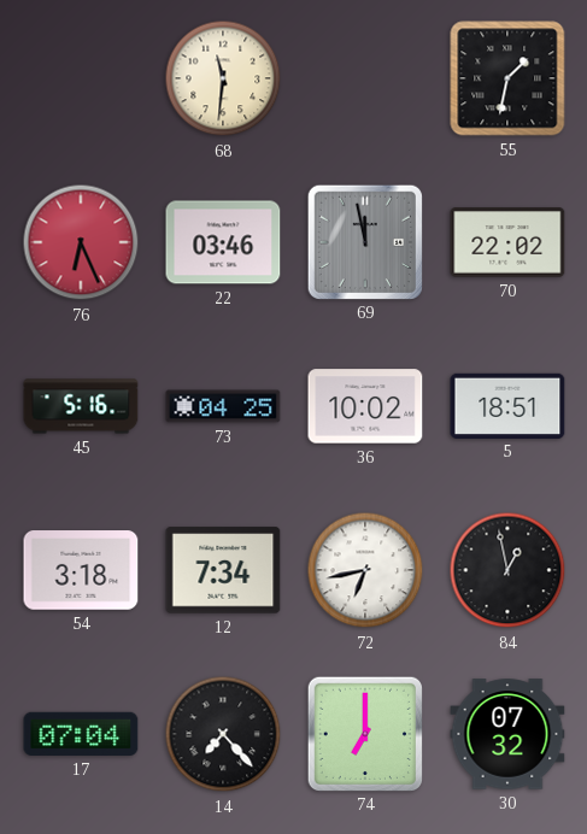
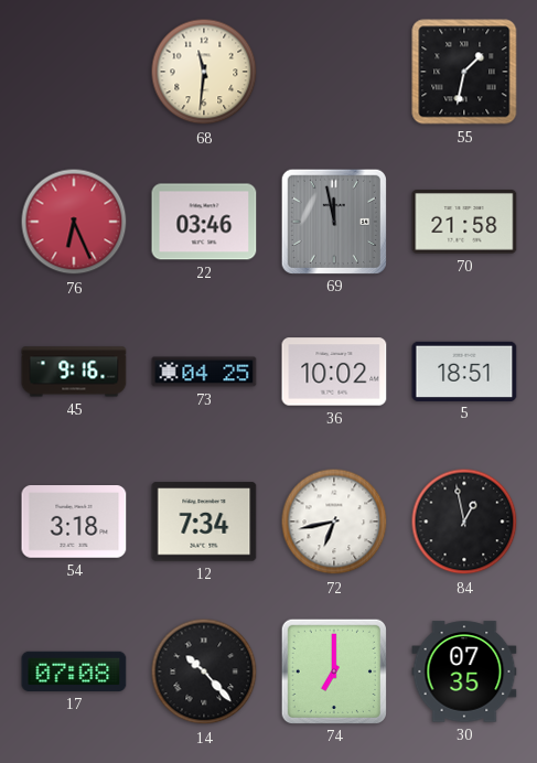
70: 22:02 -> 21:58
45: 5:16 -> 9:16
17: 07:04 -> 07:08
14: 7:23 -> 10:23
30: 07:32 -> 07:35
